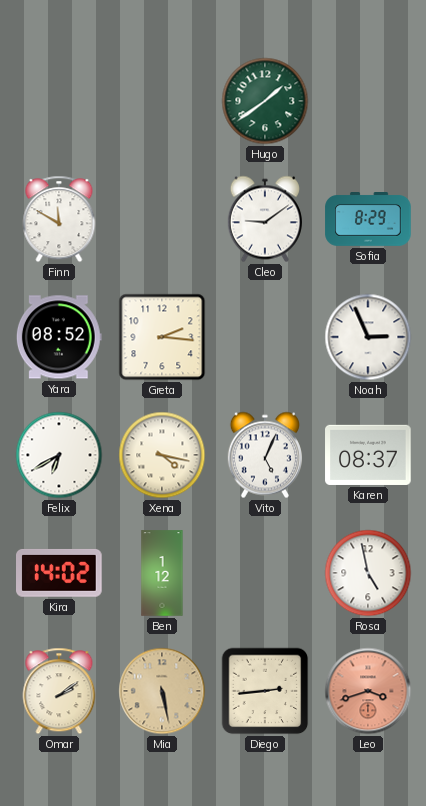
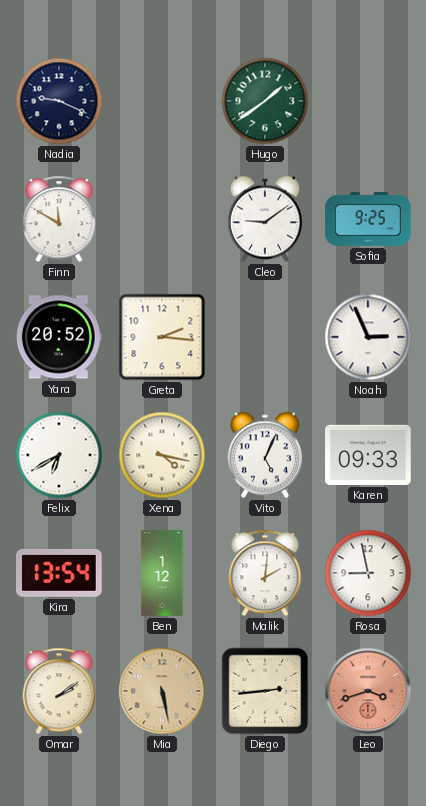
Nadia: none -> 9:19
Sofia: 8:29 -> 9:25
Yara: 08:52 -> 20:52
Karen: 08:37 -> 09:33
Kira: 14:02 -> 13:54
Malik: none -> 2:01
Rosa: 4:58 -> 8:58
